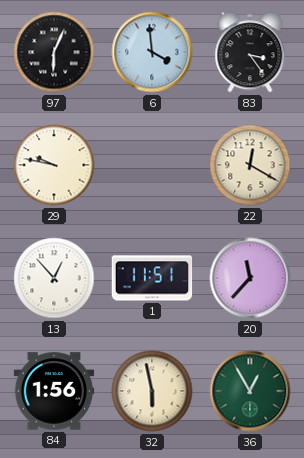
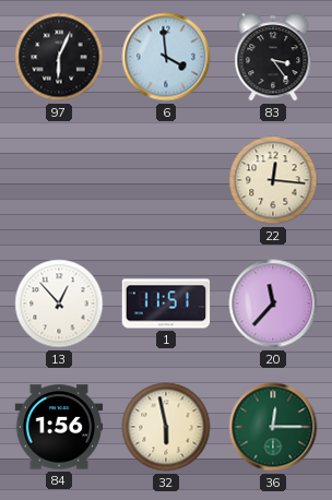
29: 9:47 -> none
22: 12:20 -> 12:16
36: 12:55 -> 12:15
